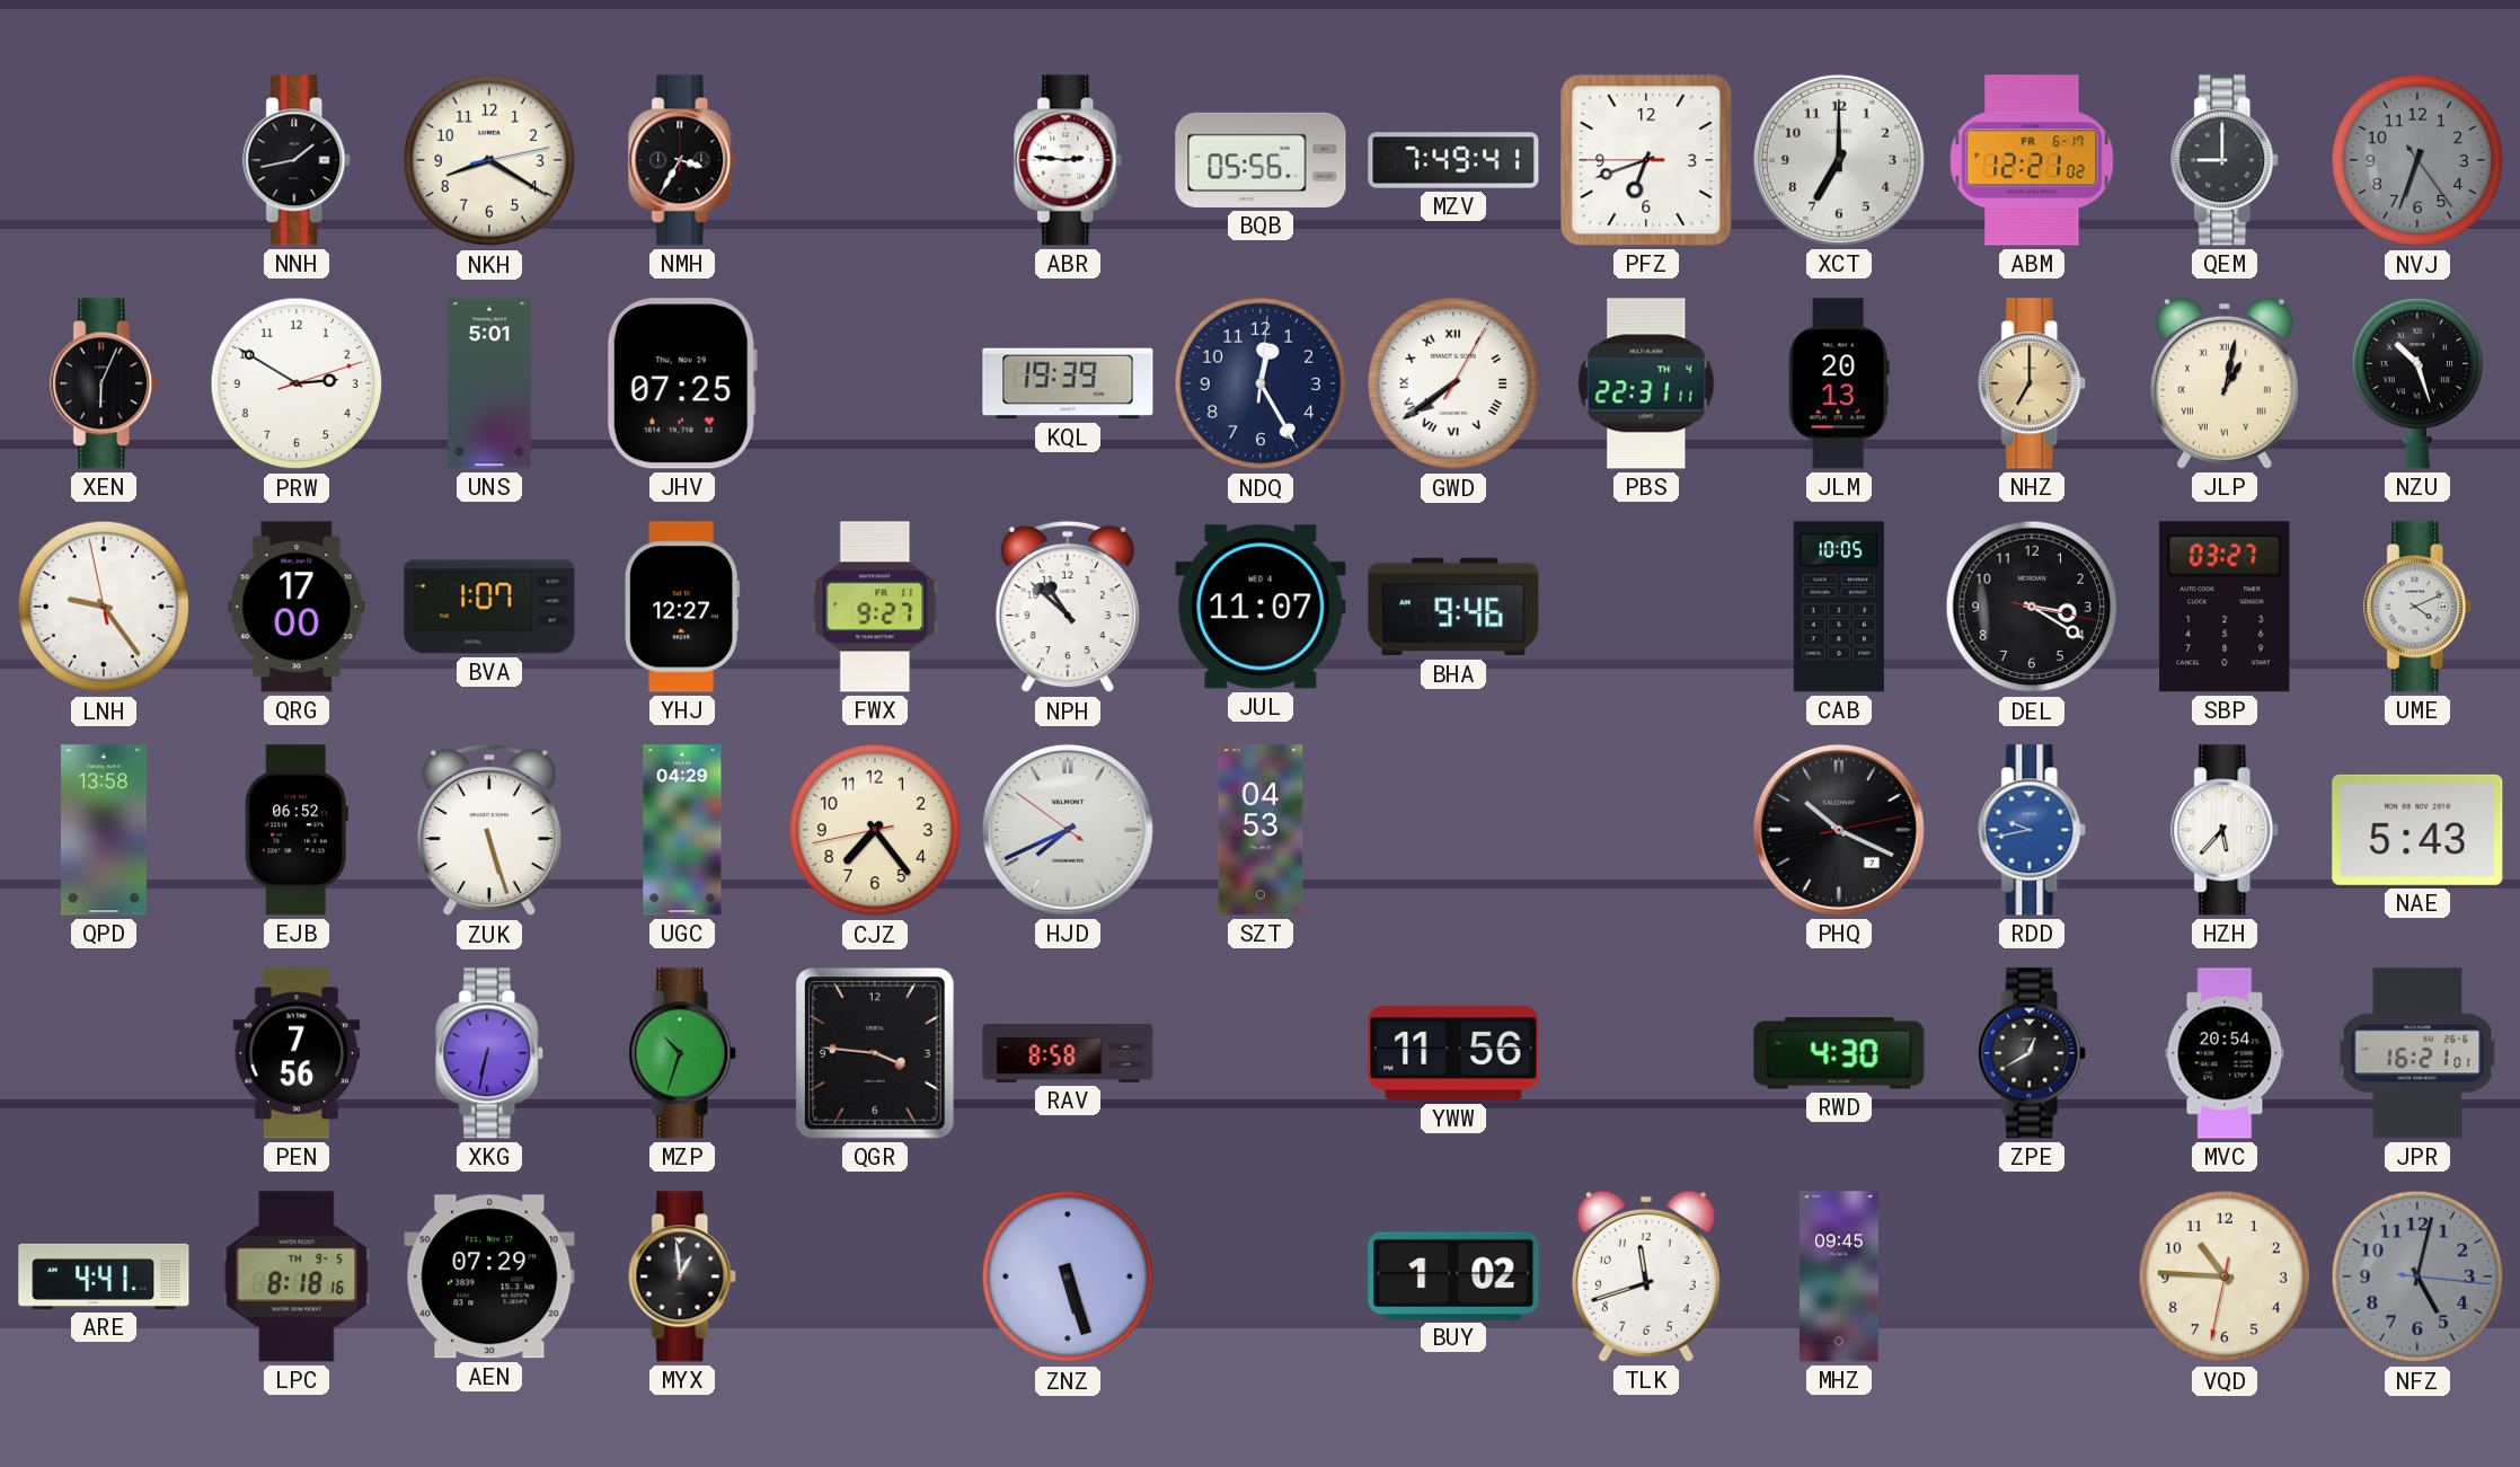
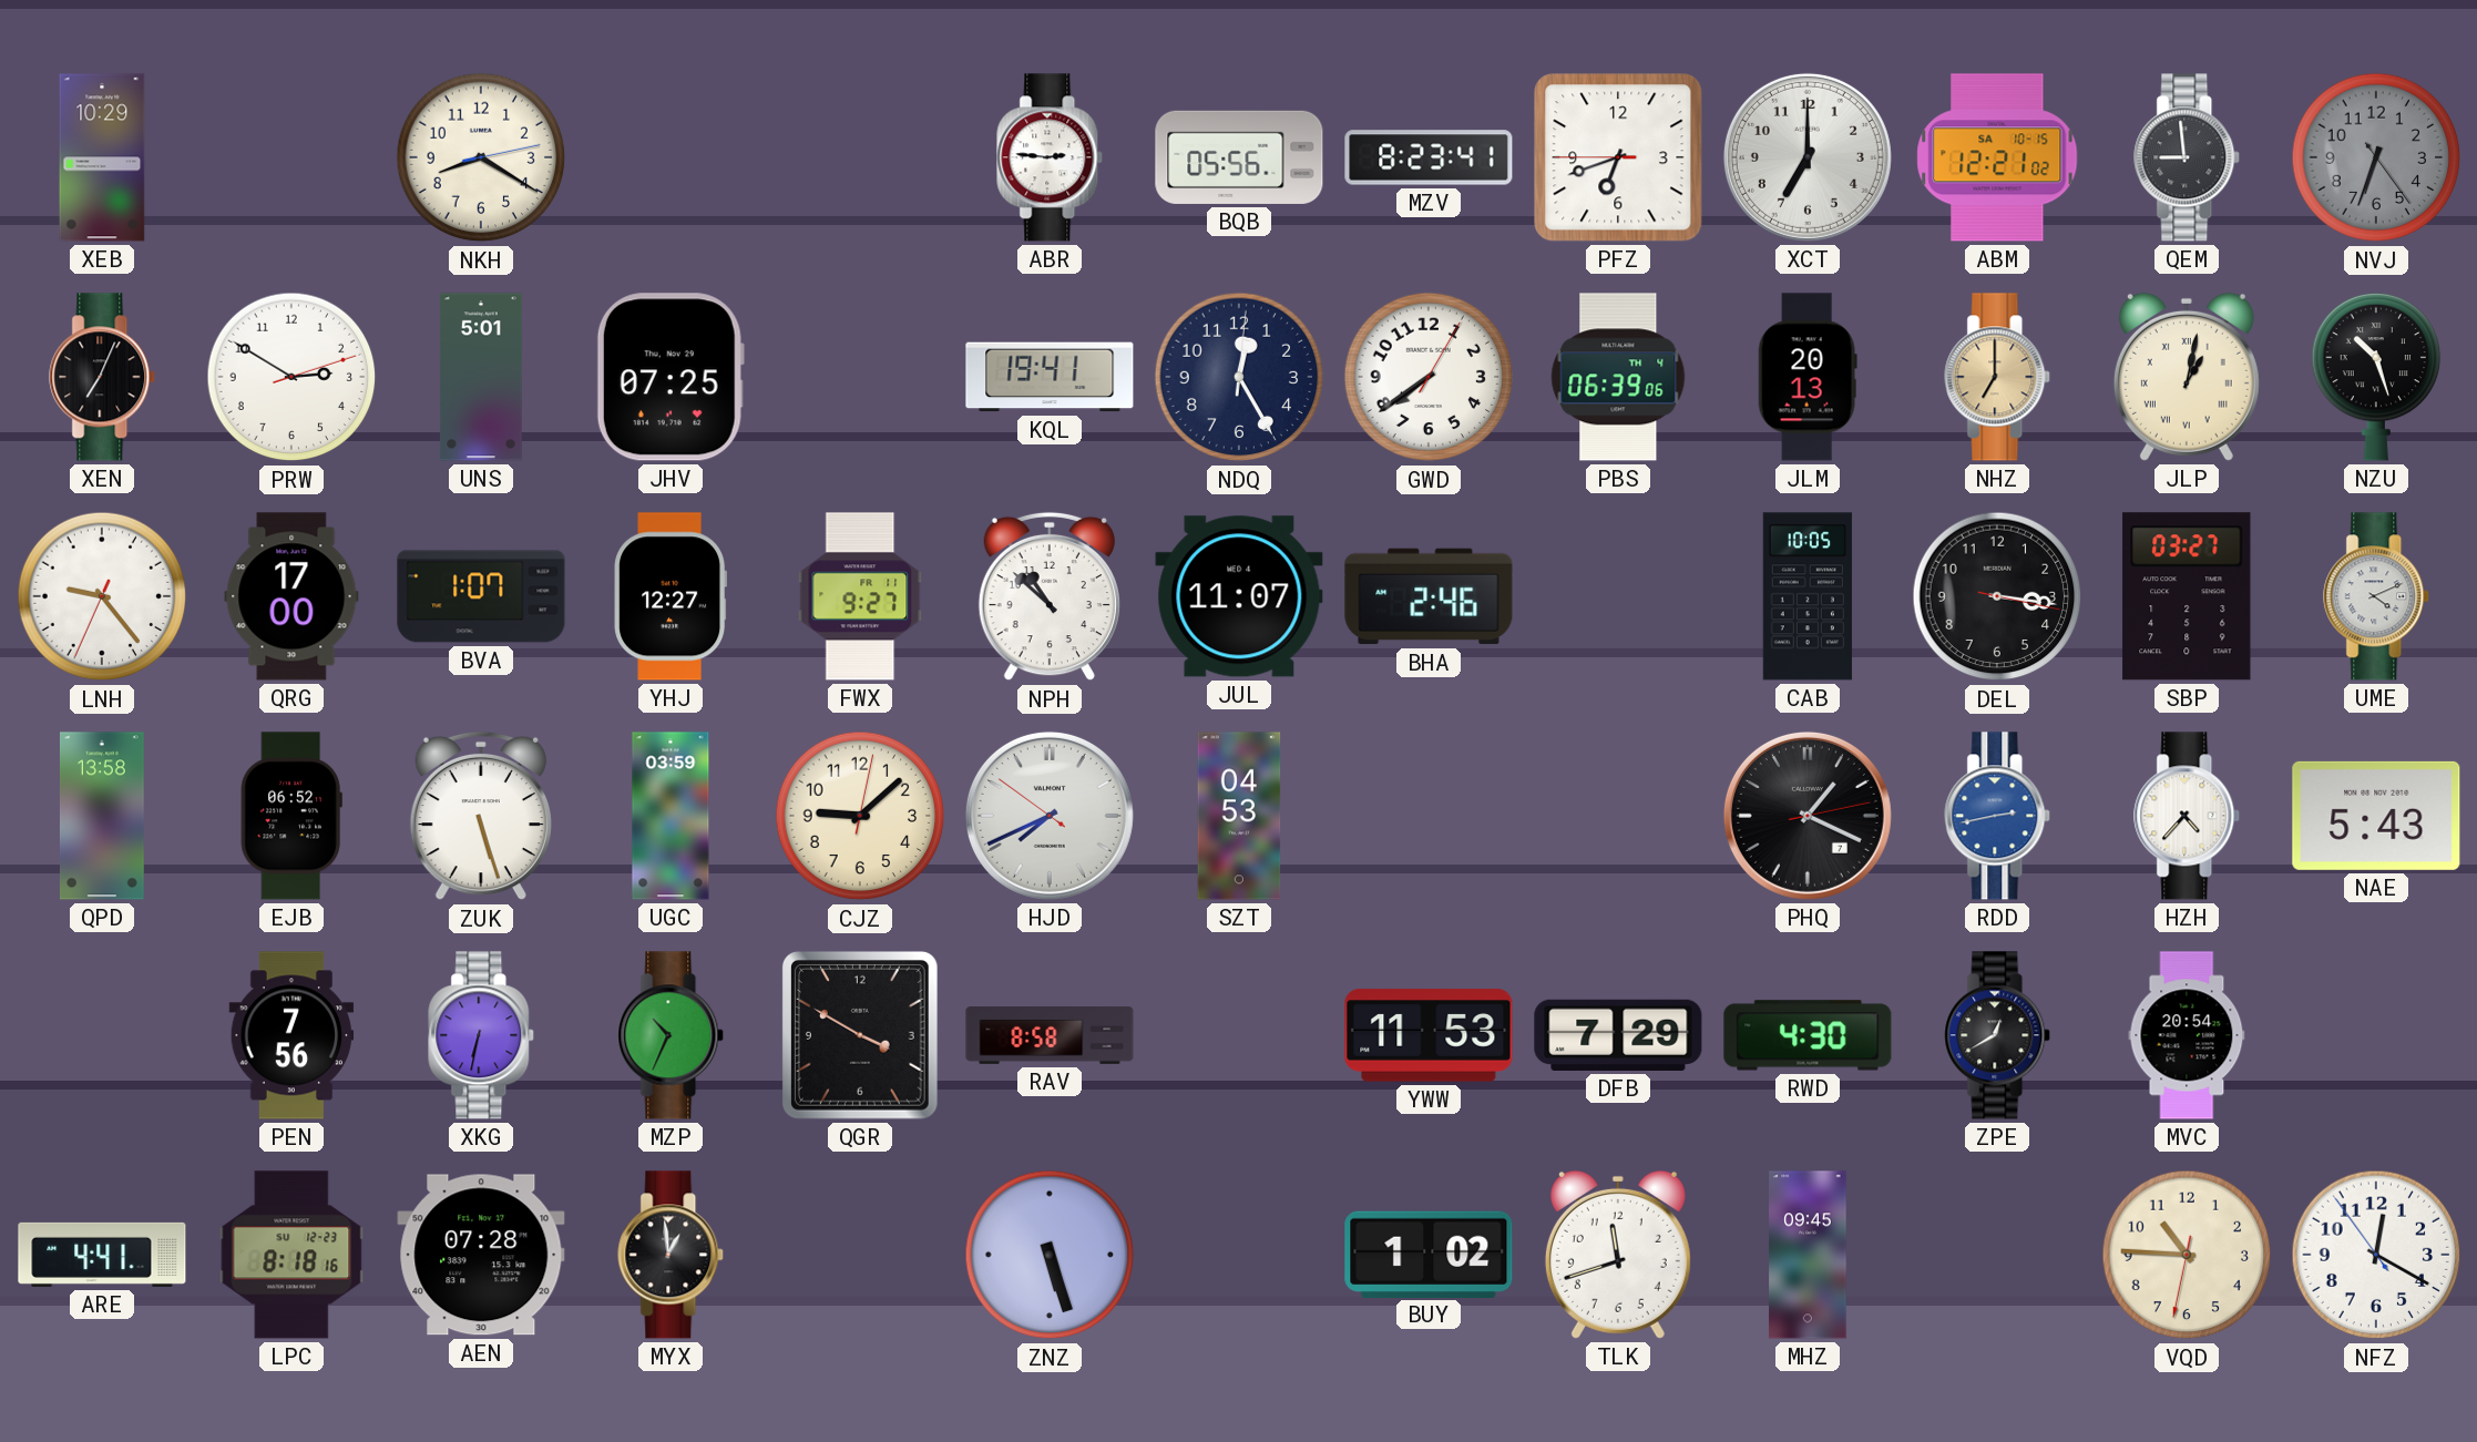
XEB: none -> 10:29
NNH: 1:43 -> none
NMH: 3:35 -> none
MZV: 7:49 -> 8:23
ABM date: FR 6-17 -> SA 10-15
QEM: 9:00 -> 8:59
XEN: 6:04 -> 7:04
KQL: 19:39 -> 19:41
GWD numerals: Roman -> Arabic
PBS: 22:31 -> 06:39
LNH: 9:23:58 -> 9:23:34
BHA: 9:46 -> 2:46
DEL: 3:20 -> 3:16
UGC: 04:29 -> 03:59
CJZ: 7:23 -> 9:08
PHQ: 10:19 -> 1:19
RDD: 9:43 -> 2:43
HZH: 5:37 -> 4:37
MZP: 10:33 -> 10:34
QGR: 3:46 -> 3:50
YWW: 11:56 -> 11:53
DFB: none -> 7:29
JPR: 16:21 -> none
LPC date: TH 9-5 -> SU 12-23
AEN: 07:29 -> 07:28
NFZ: 5:02 -> 12:19
NFZ dial: grey -> white
